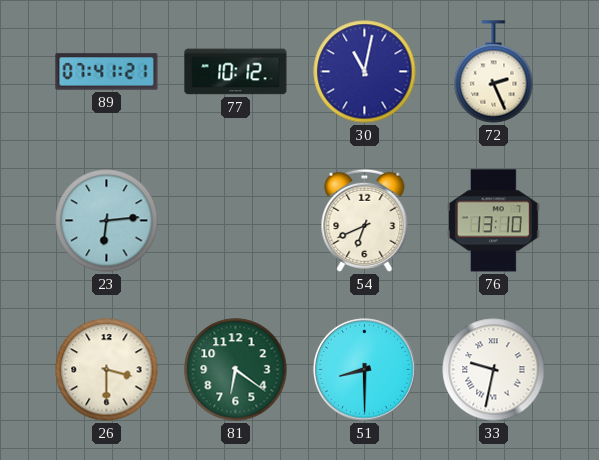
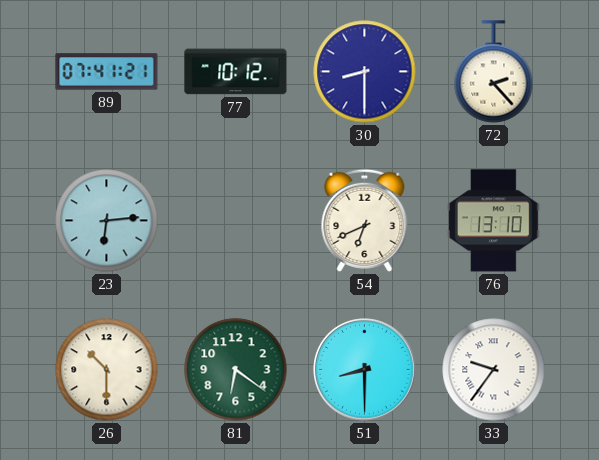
30: 11:02 -> 8:30
72: 2:26 -> 2:23
26: 3:30 -> 10:30
33: 9:32 -> 9:36
